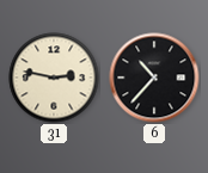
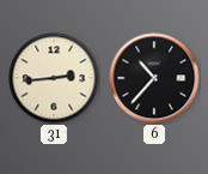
31: 2:47 -> 2:44
